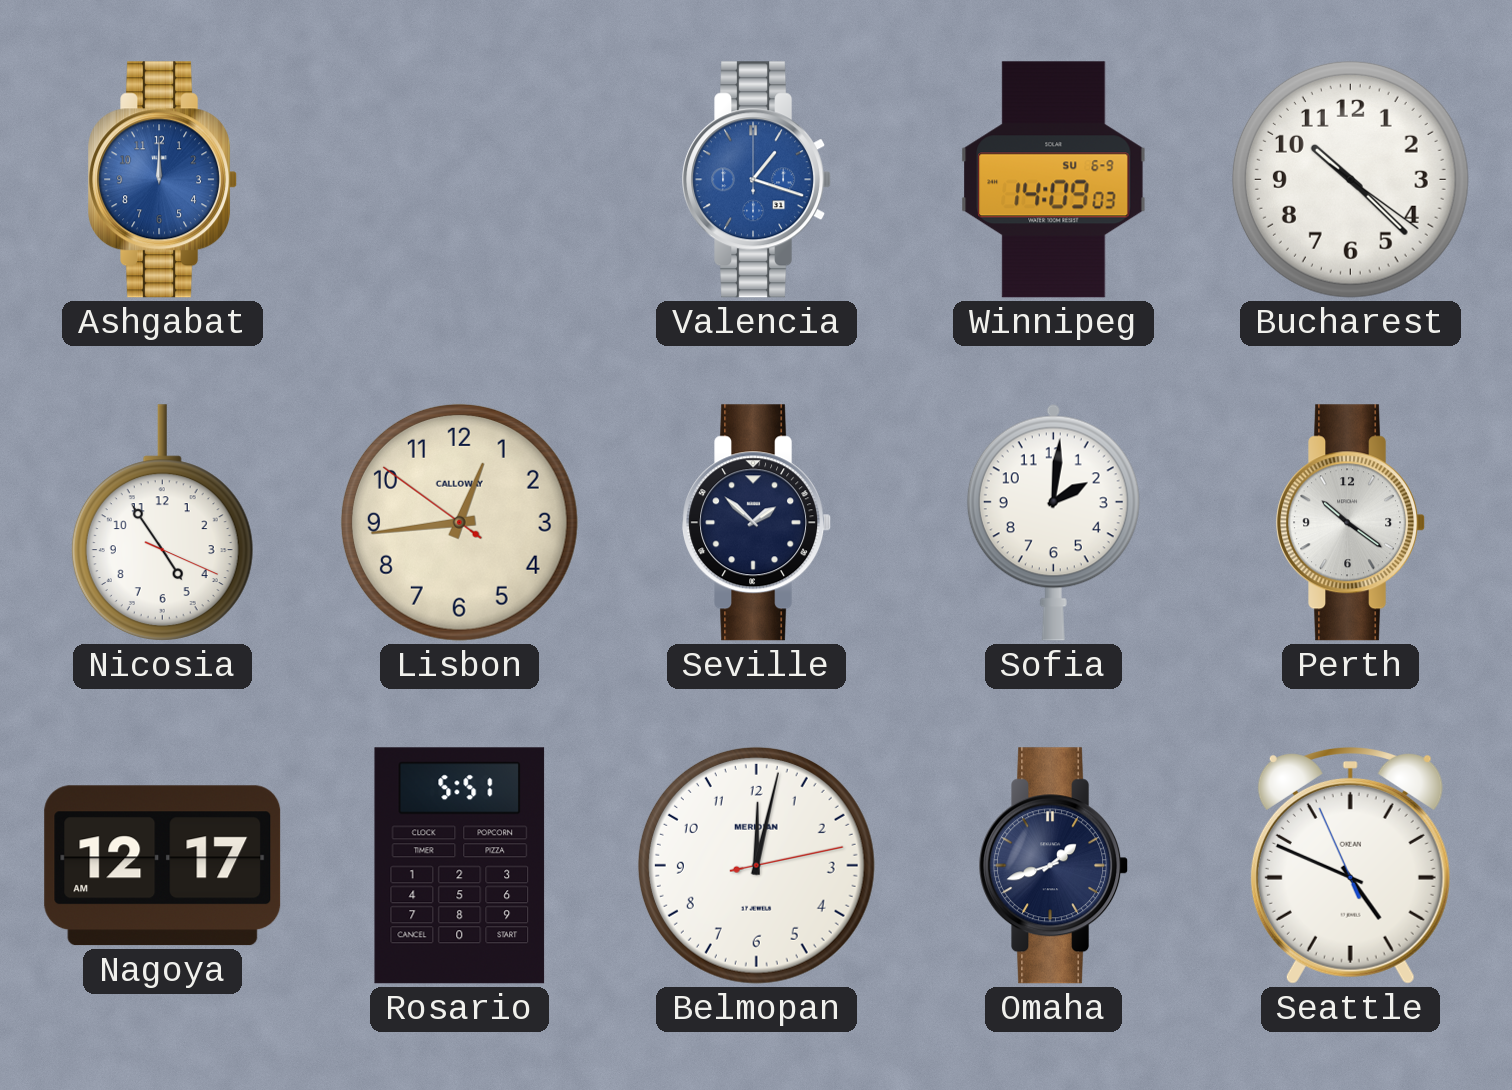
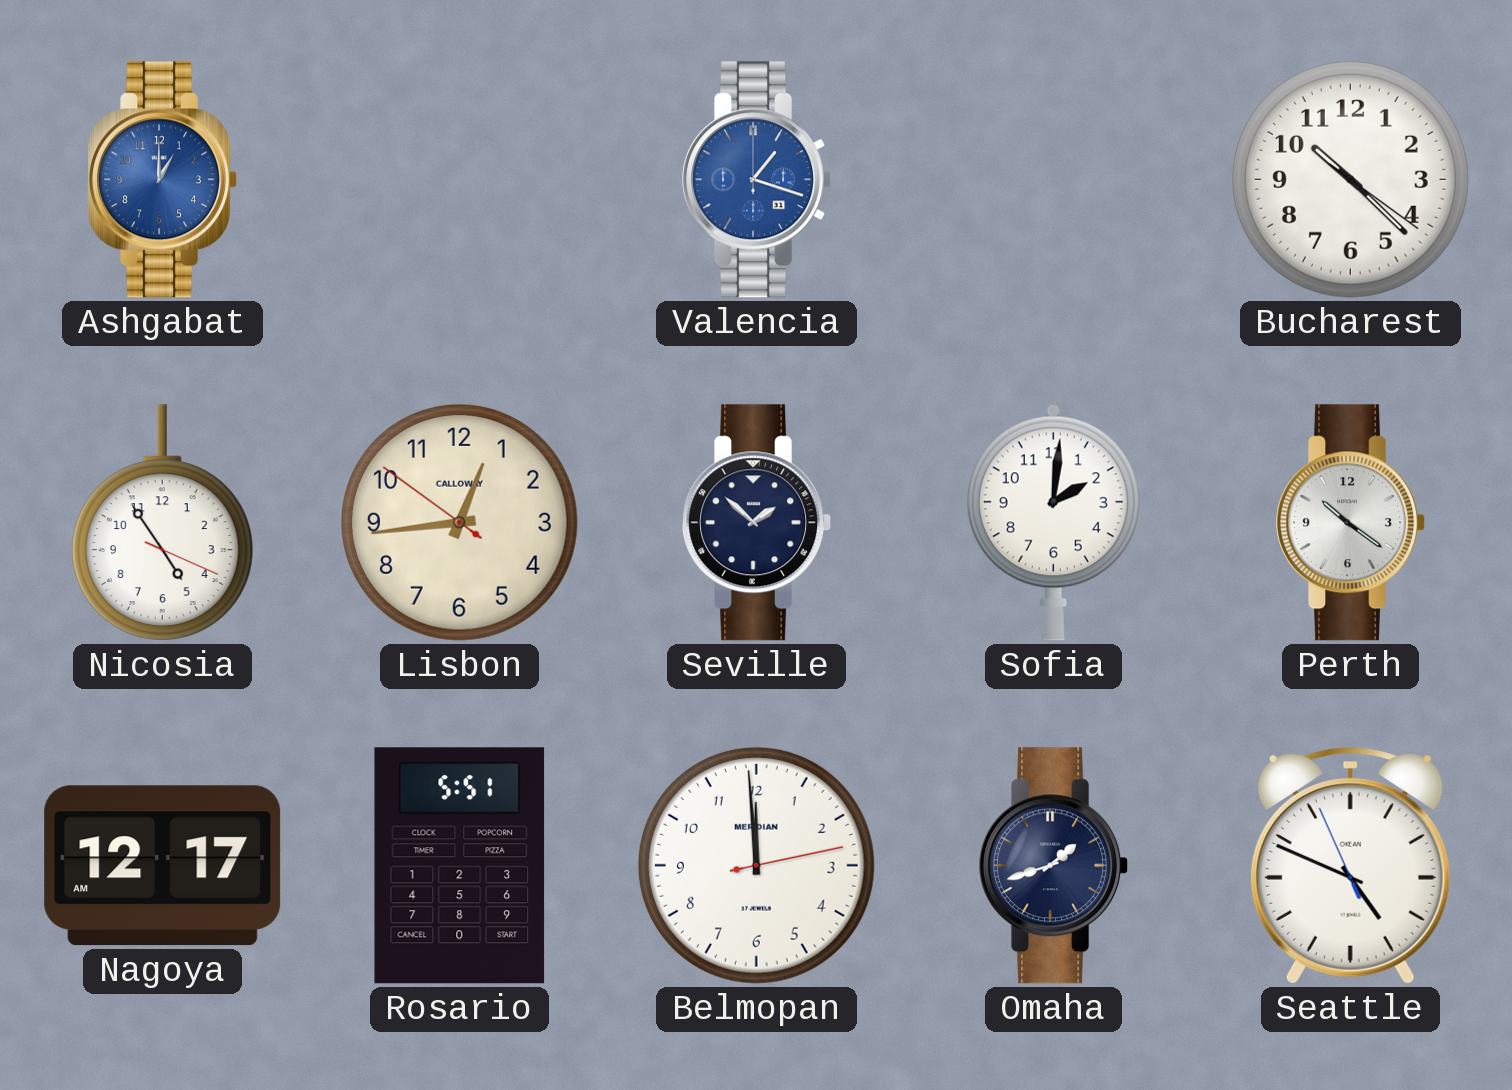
Ashgabat: 12:00 -> 1:00
Winnipeg: 14:09 -> none
Belmopan: 12:02 -> 11:59
